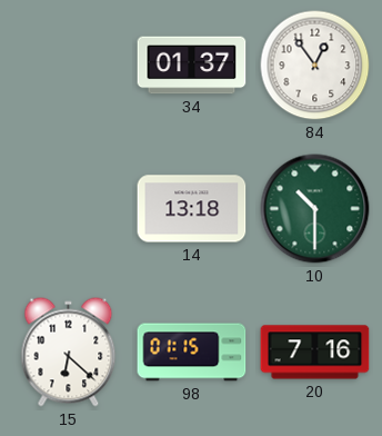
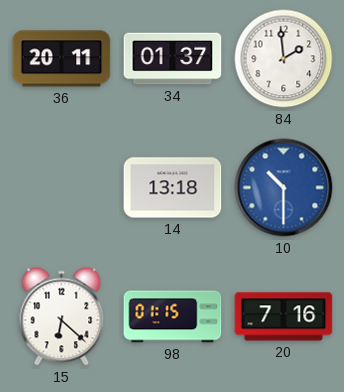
36: none -> 20:11
84: 12:54 -> 1:59
10 dial: green -> blue
